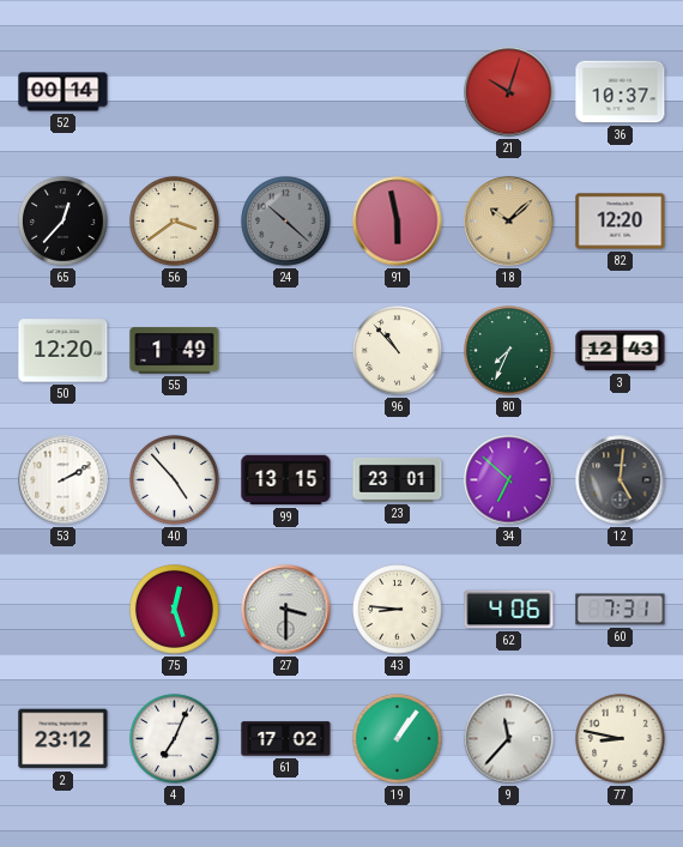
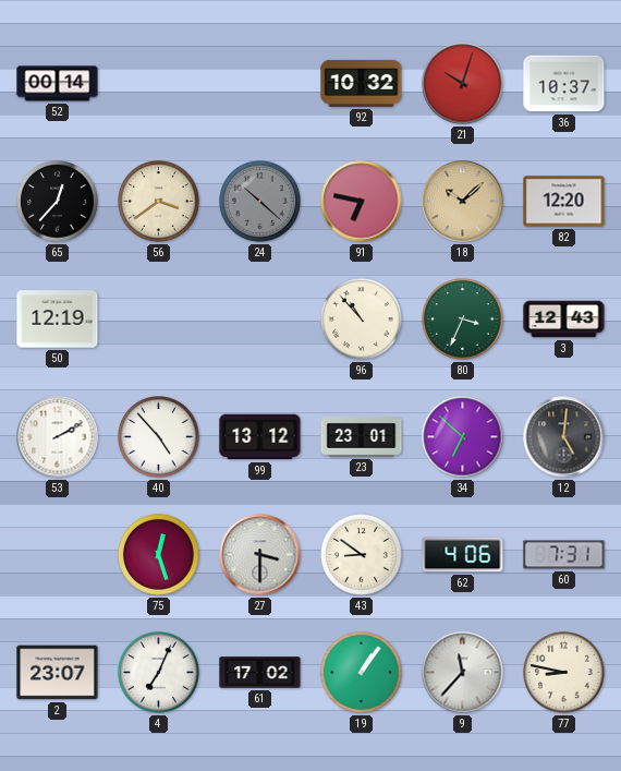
92: none -> 10:32
91: 5:58 -> 6:47
50: 12:20 -> 12:19
55: 1:49 -> none
80: 7:34 -> 3:34
99: 13:15 -> 13:12
43: 8:46 -> 8:51
2: 23:12 -> 23:07
